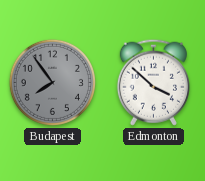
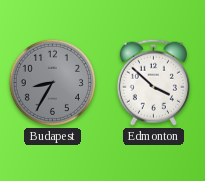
Budapest: 7:54 -> 8:35
